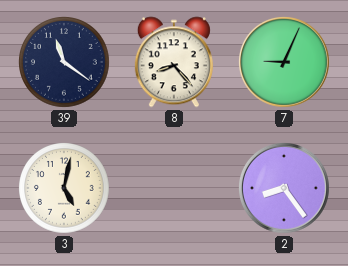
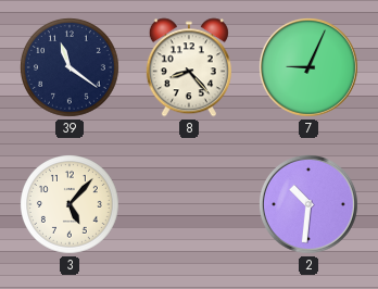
3: 5:02 -> 5:07
2: 8:24 -> 10:31
